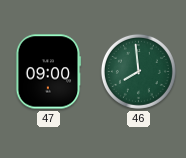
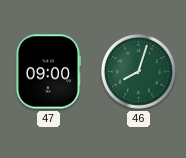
46: 7:59 -> 8:03
